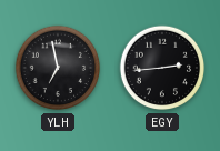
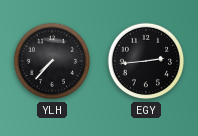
YLH: 6:58 -> 7:37
